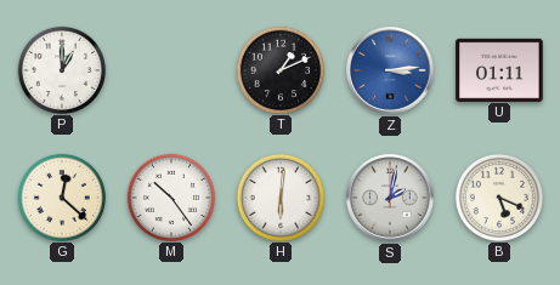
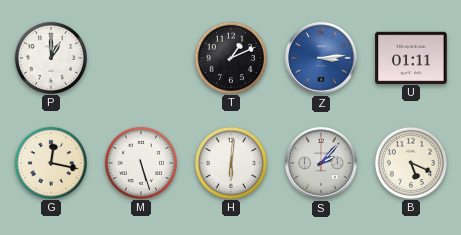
G: 12:22 -> 12:17
M: 10:24 -> 5:27
S: 2:02 -> 2:07
